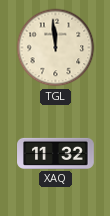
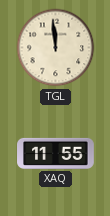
XAQ: 11:32 -> 11:55
